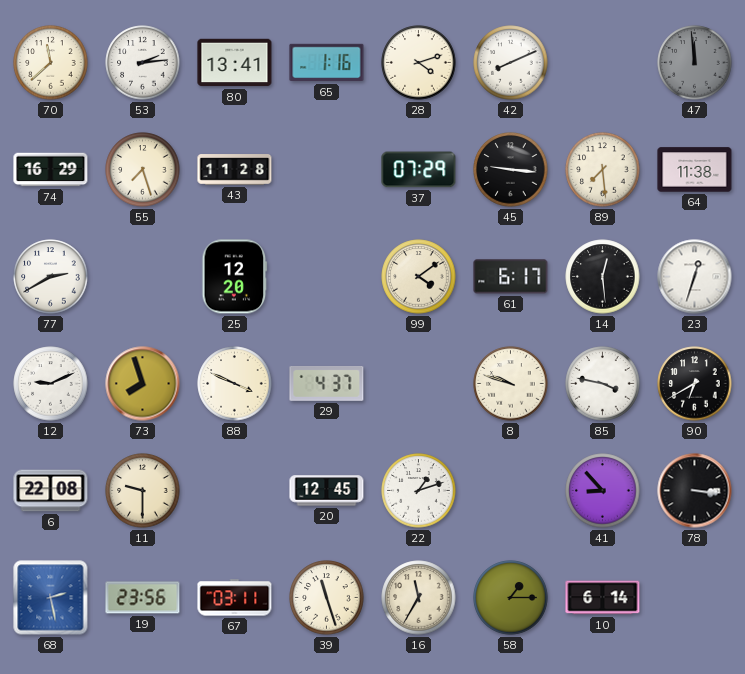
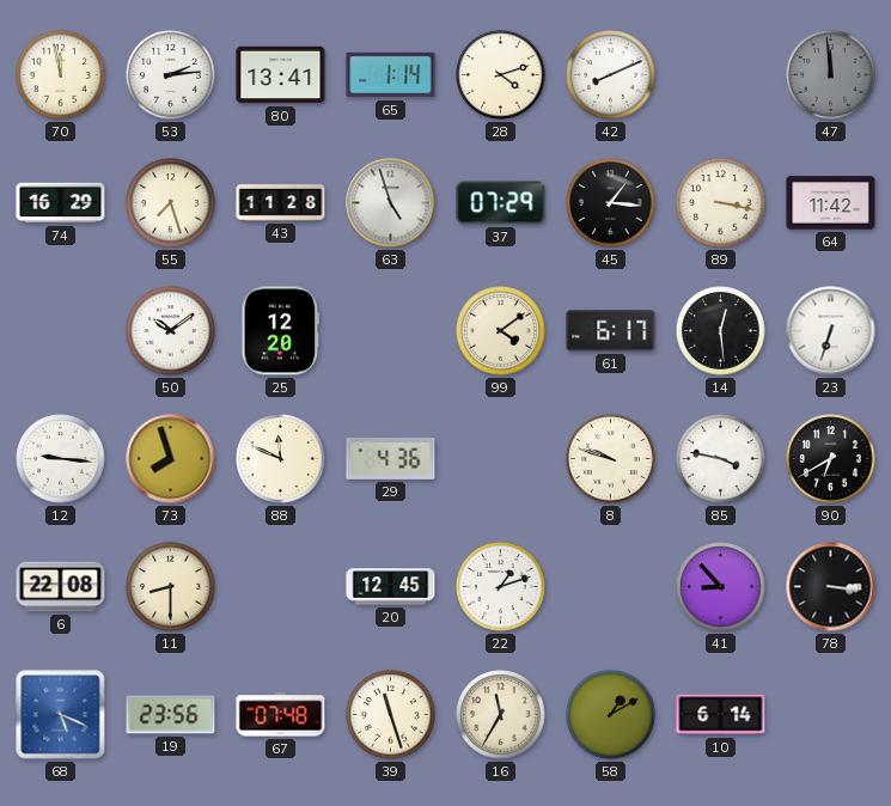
70: 11:38 -> 11:58
65: 1:16 -> 1:14
63: none -> 4:57
45: 9:16 -> 1:16
89: 7:29 -> 3:17
64: 11:38 -> 11:42
77: 2:40 -> none
50: none -> 10:09
23: 12:33 -> 6:33
12: 9:11 -> 9:16
88: 3:49 -> 11:49
29: 4:37 -> 4:36
11: 9:30 -> 8:30
68: 2:28 -> 5:19
67: 03:11 -> 07:48
58: 1:15 -> 1:10
